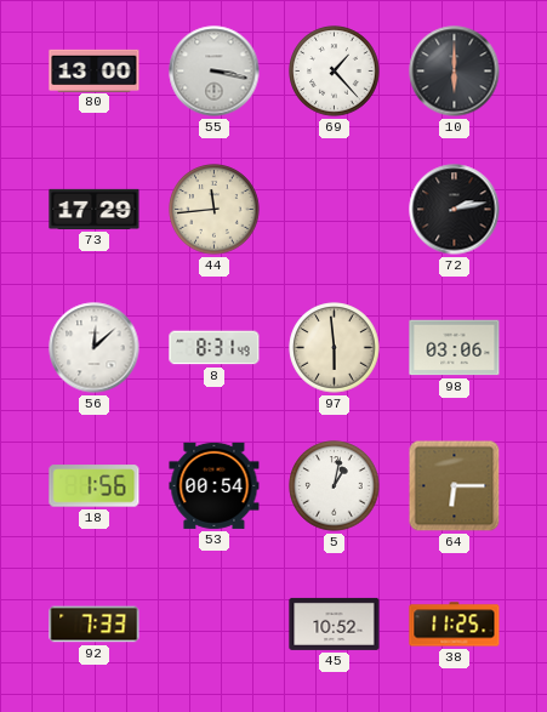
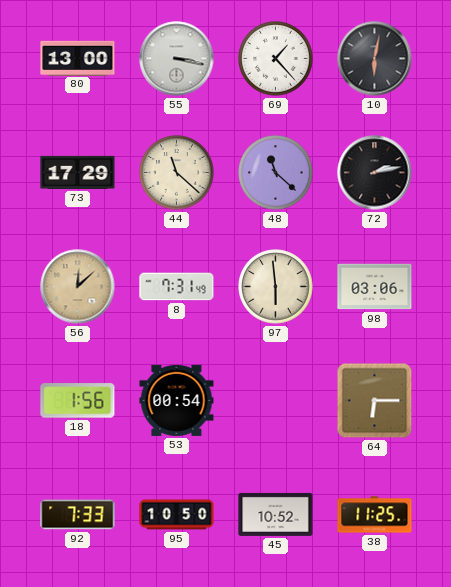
10: 6:00 -> 6:02
44: 11:44 -> 11:22
48: none -> 11:22
56 dial: white -> champagne
8: 8:31 -> 7:31
5: 1:02 -> none
95: none -> 10:50
